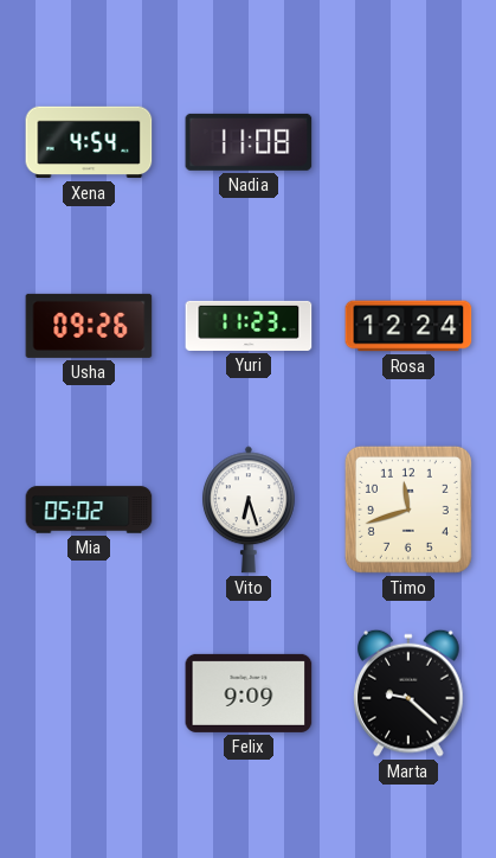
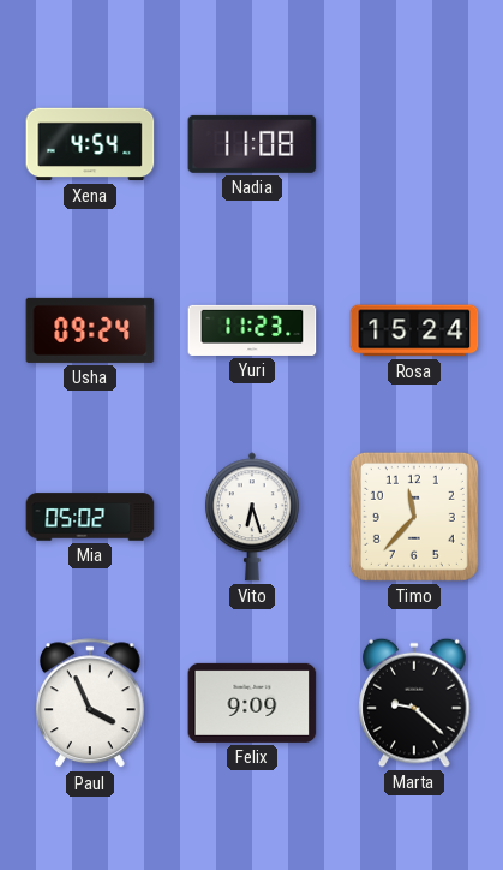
Usha: 09:26 -> 09:24
Rosa: 12:24 -> 15:24
Timo: 11:42 -> 11:37
Paul: none -> 3:56
